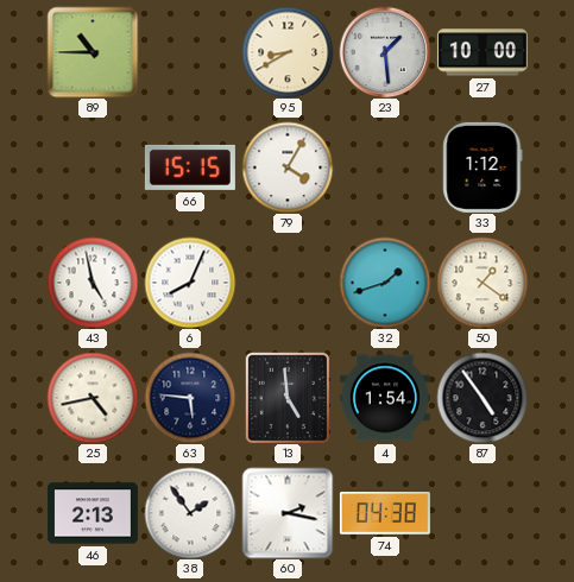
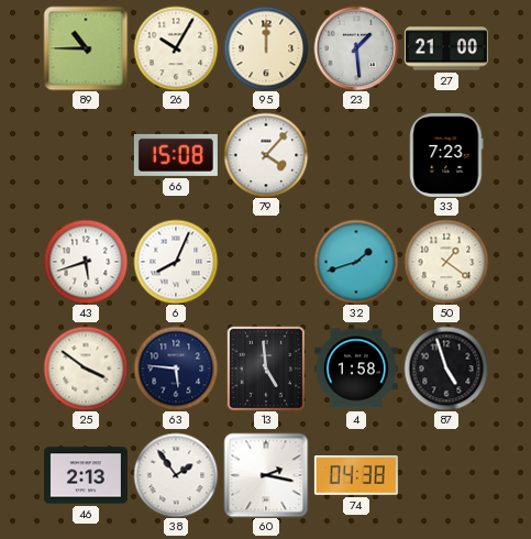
26: none -> 10:05
95: 8:40 -> 12:00
27: 10:00 -> 21:00
66: 15:15 -> 15:08
79: 4:05 -> 4:07
33: 1:12 -> 7:23
43: 4:58 -> 5:42
25: 4:43 -> 3:51
4: 1:54 -> 1:58
87: 4:54 -> 4:57
